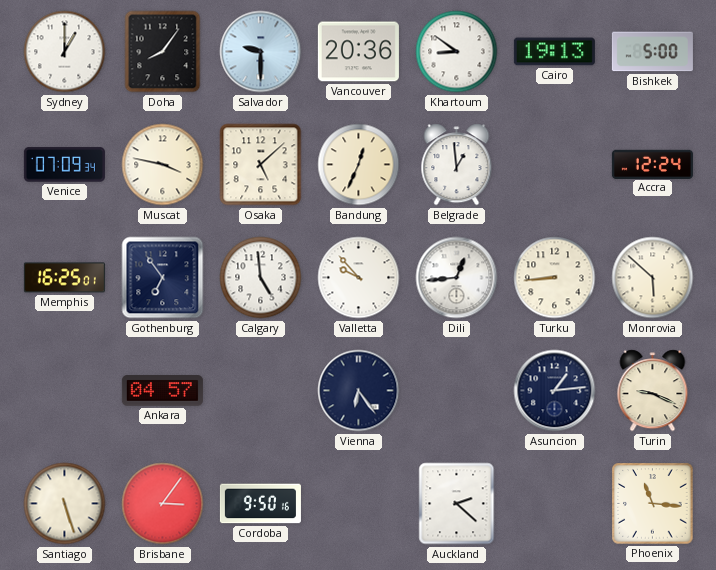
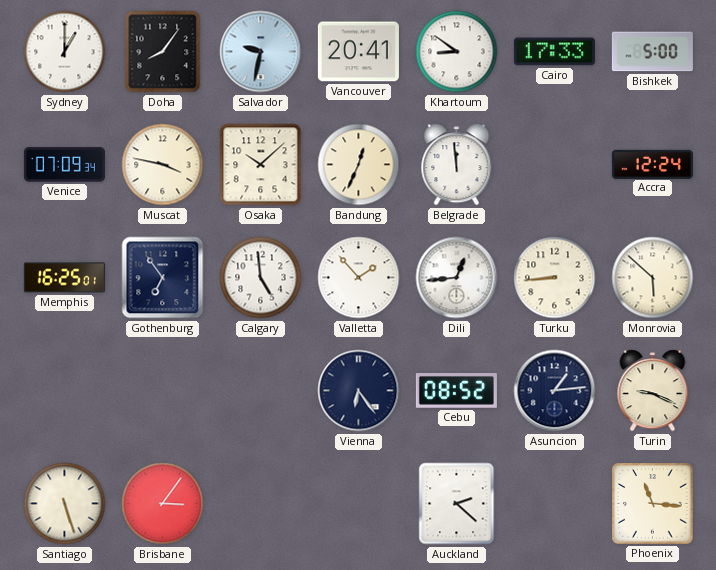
Salvador: 9:30 -> 9:32
Vancouver: 20:36 -> 20:41
Cairo: 19:13 -> 17:33
Osaka: 5:08 -> 10:08
Belgrade: 12:59 -> 11:59
Valletta: 9:53 -> 1:53
Ankara: 04:57 -> none
Cebu: none -> 08:52
Cordoba: 9:50 -> none
